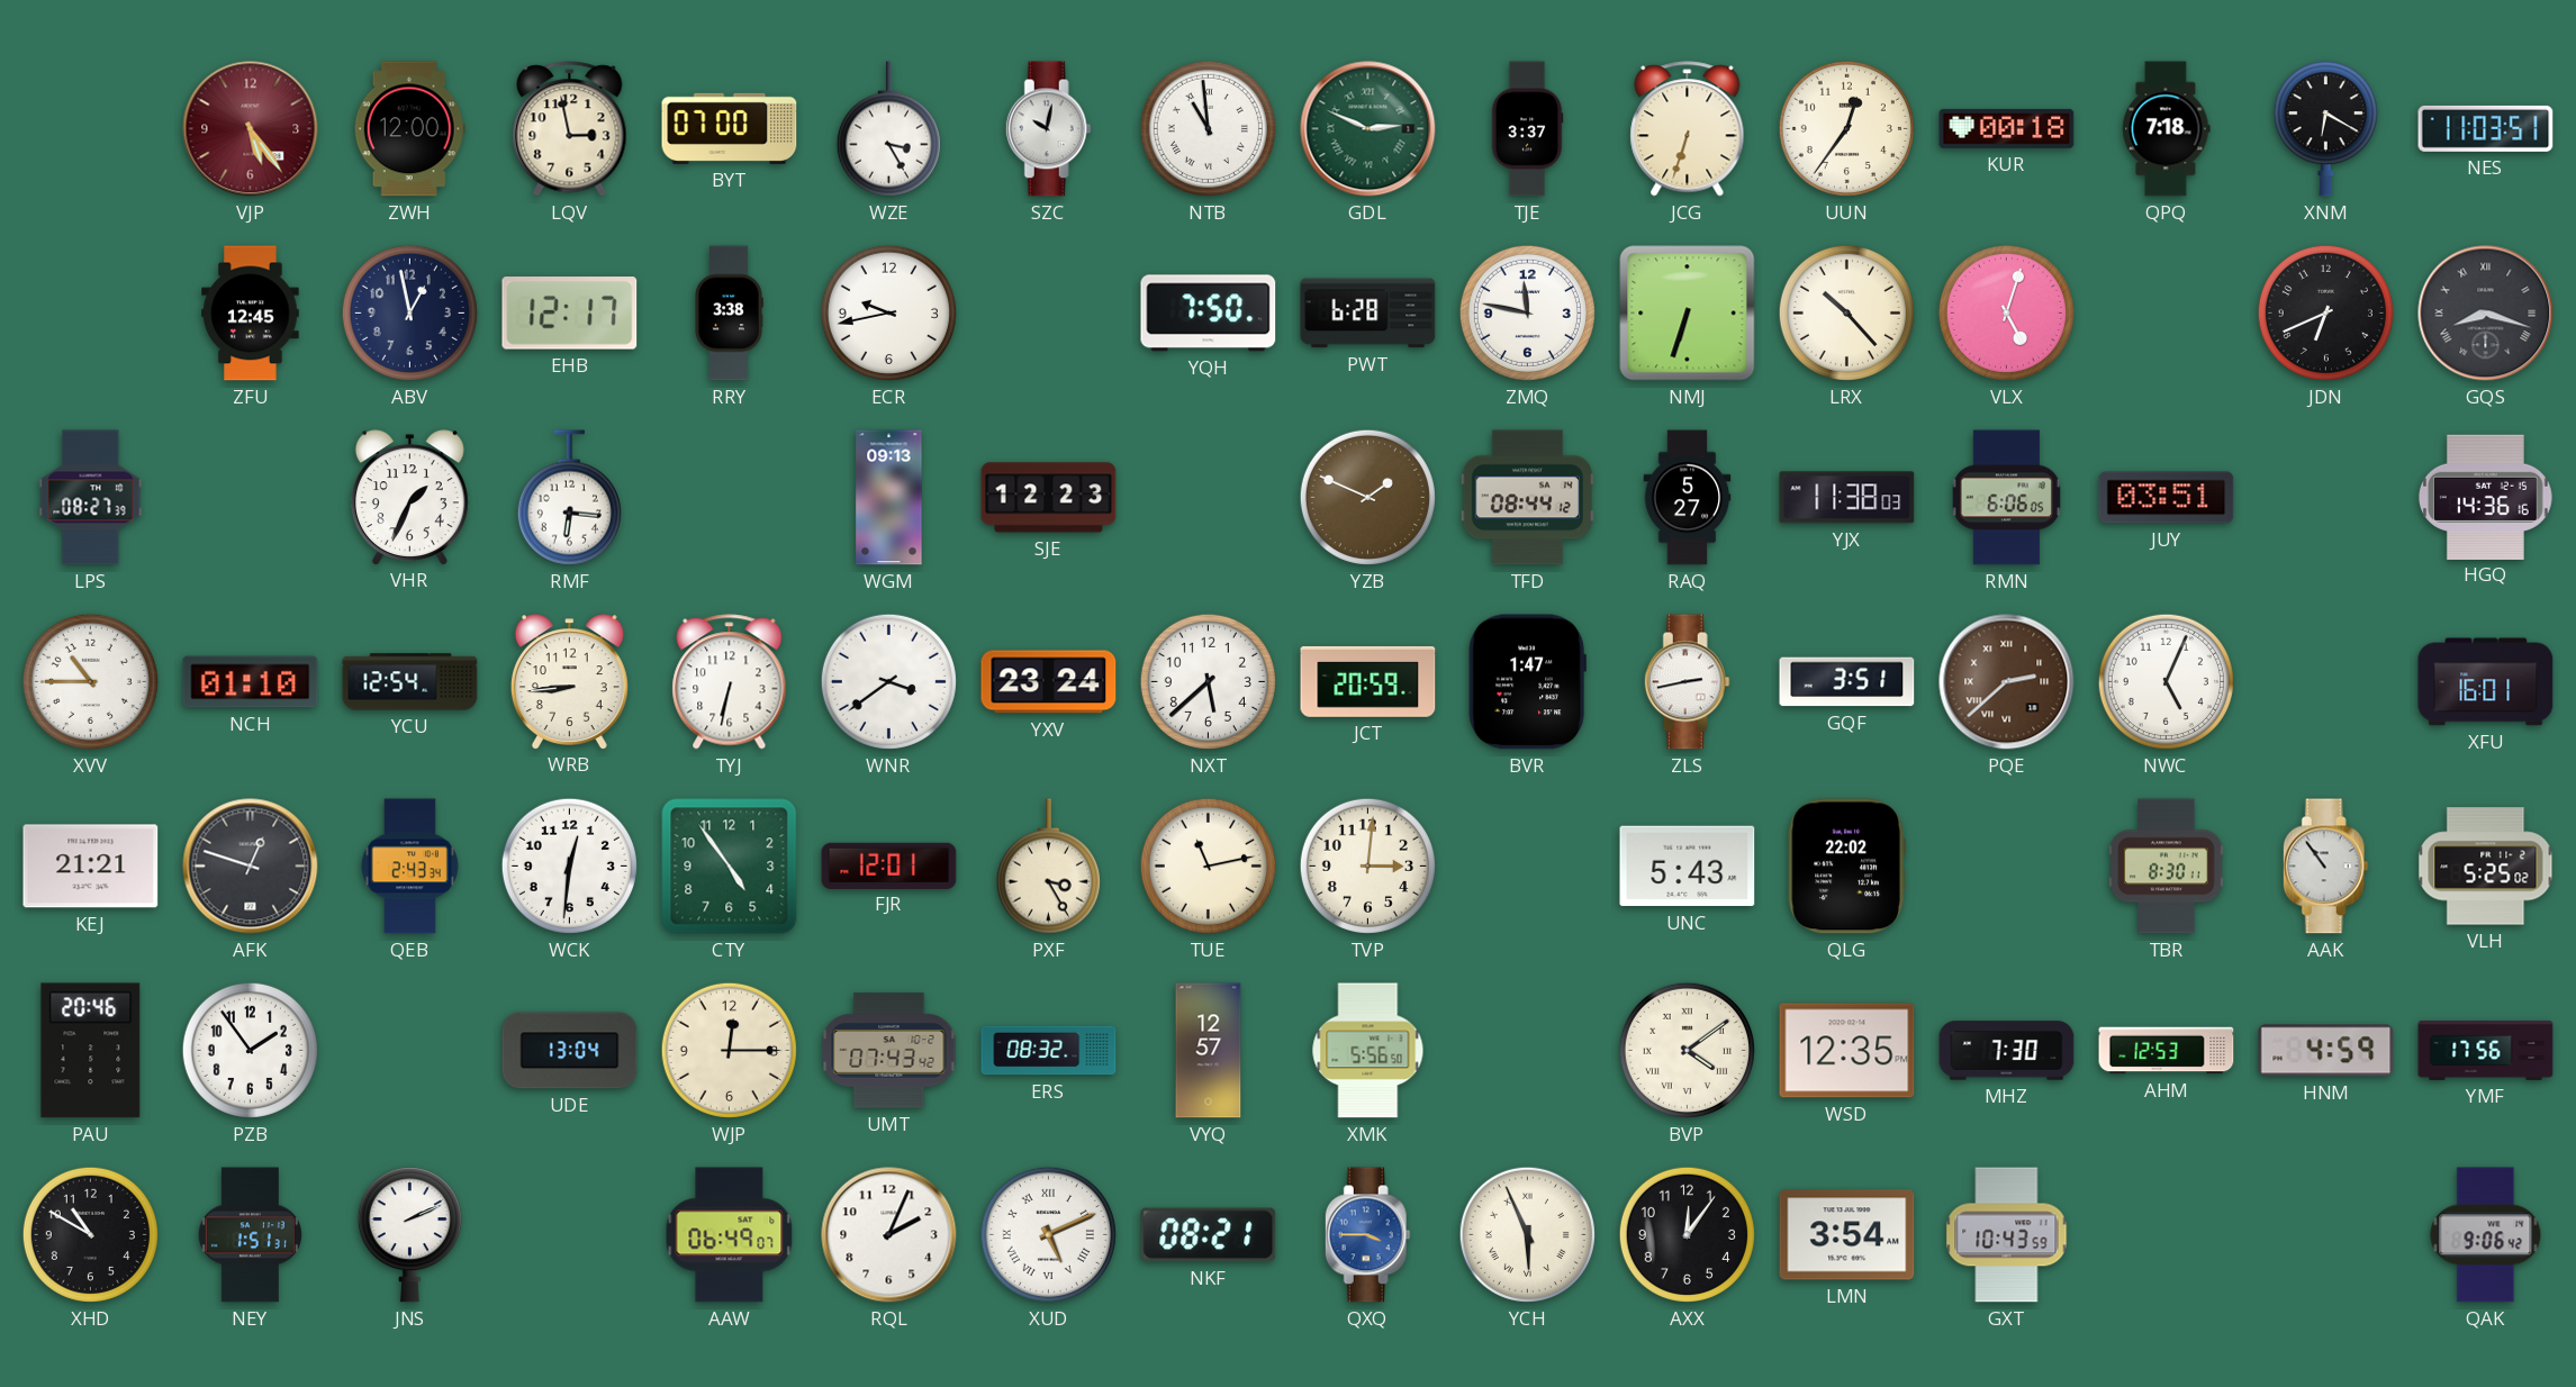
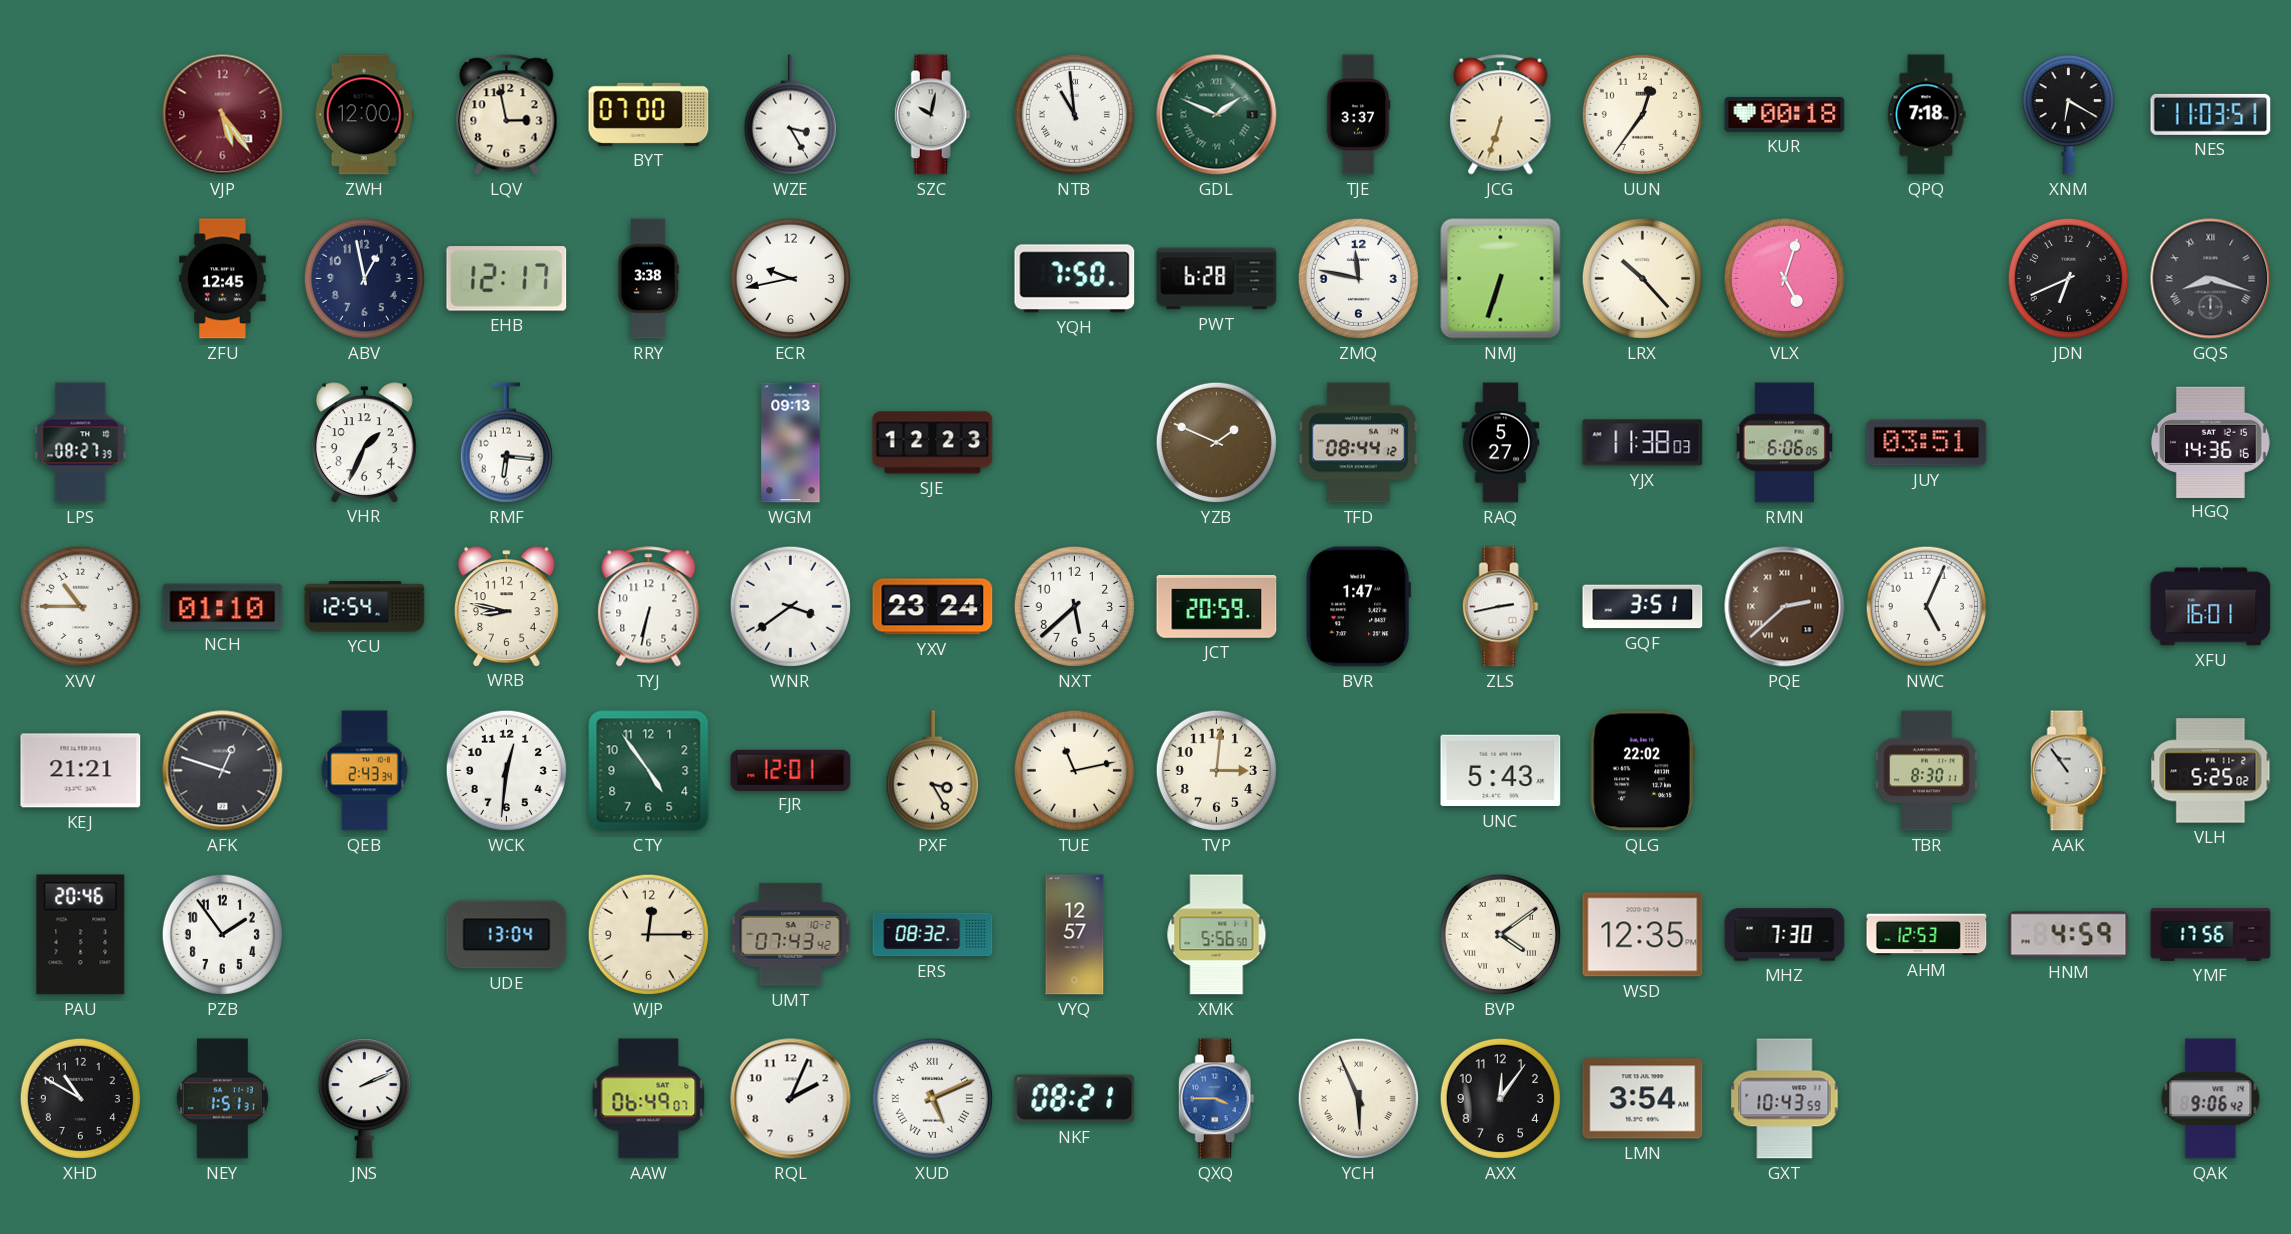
GDL: 2:49 -> 1:49
WRB: 8:44 -> 8:47
